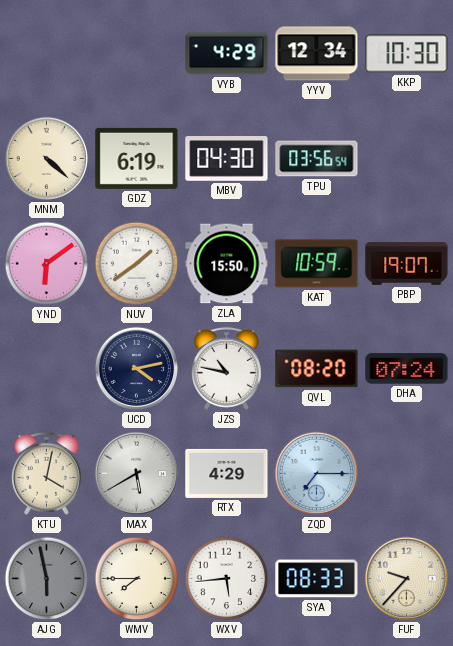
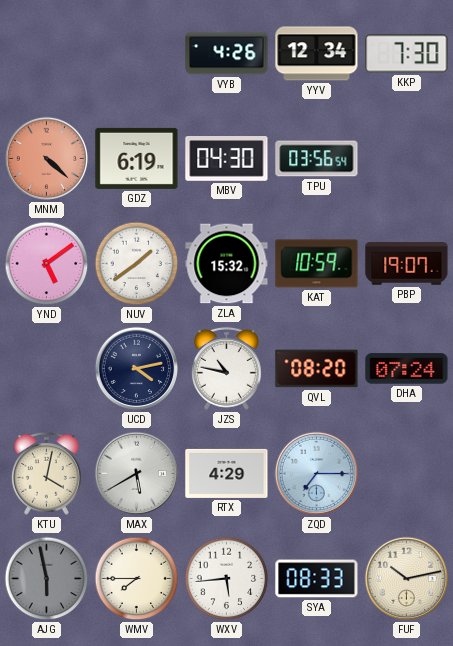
VYB: 4:29 -> 4:26
KKP: 10:30 -> 7:30
MNM dial: cream -> salmon
YND: 6:09 -> 5:09
ZLA: 15:50 -> 15:32
FUF: 9:37 -> 10:13
